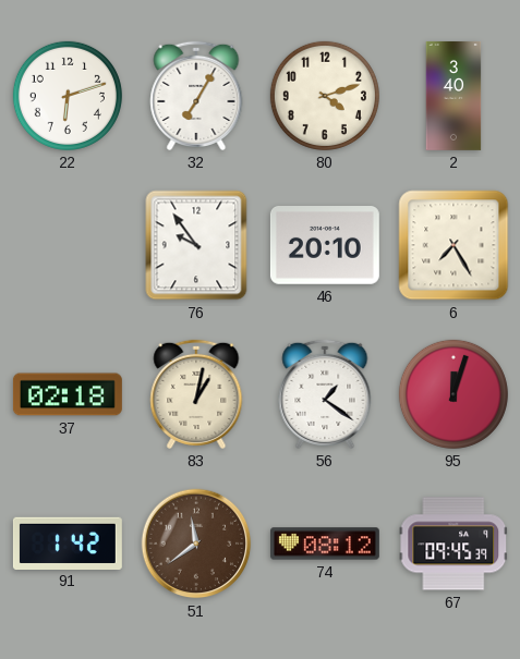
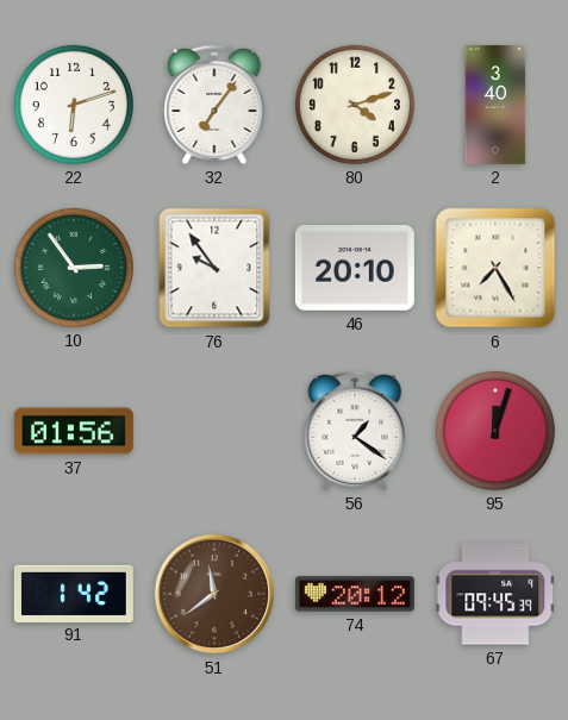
32: 7:05 -> 7:06
10: none -> 2:54
37: 02:18 -> 01:56
83: 1:02 -> none
74: 08:12 -> 20:12
